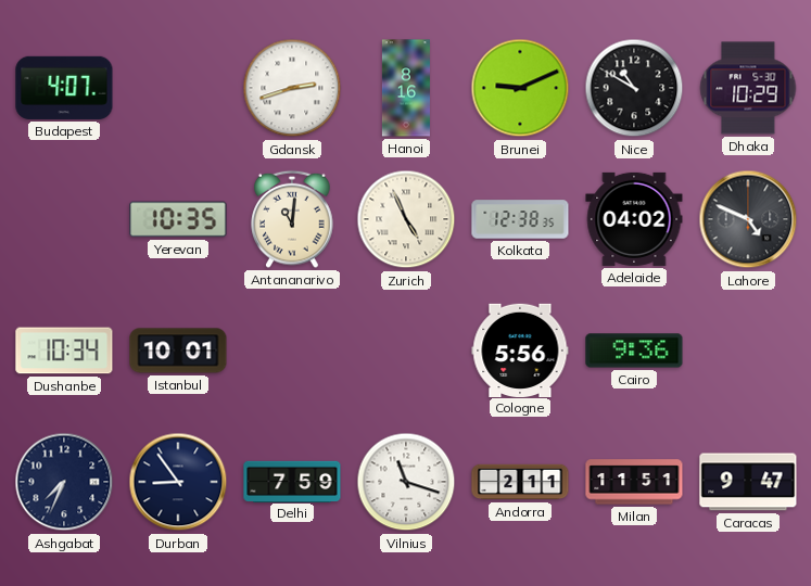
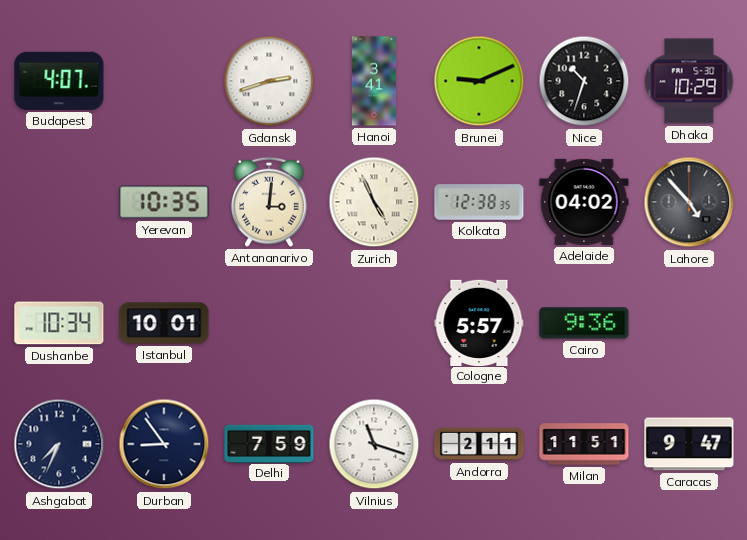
Hanoi: 8:16 -> 3:41
Nice: 10:50 -> 10:33
Antananarivo: 11:01 -> 3:01
Lahore: 4:49 -> 4:53
Cologne: 5:56 -> 5:57
